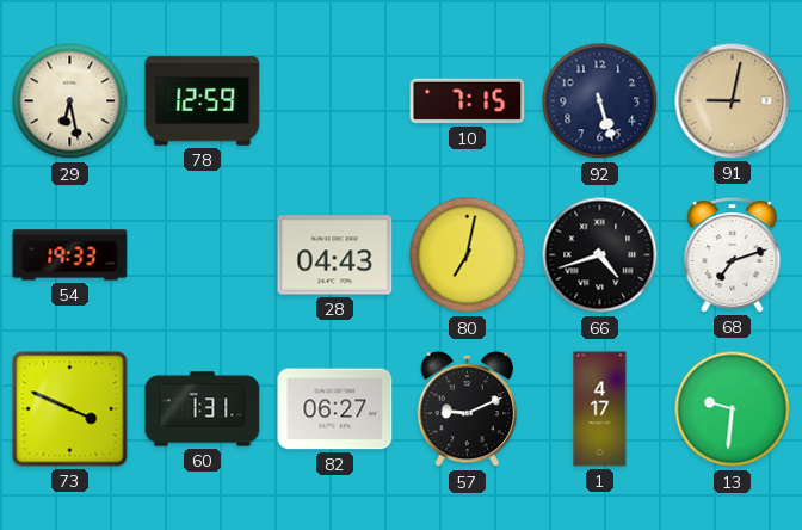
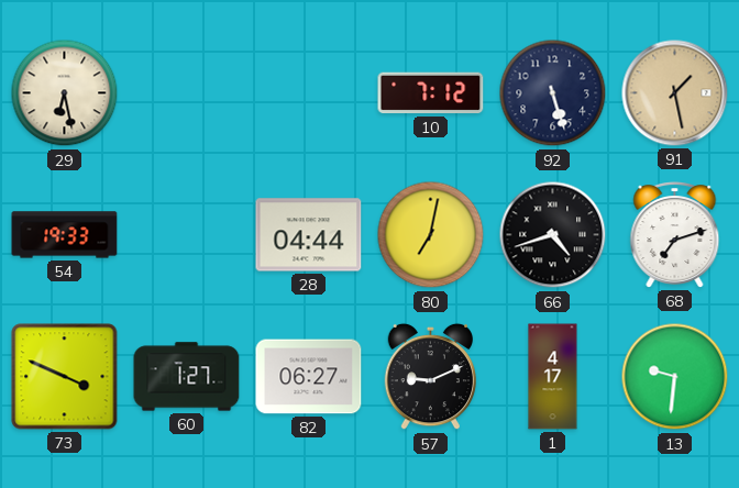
78: 12:59 -> none
10: 7:15 -> 7:12
91: 9:02 -> 1:28
28: 04:43 -> 04:44
60: 1:31 -> 1:27
